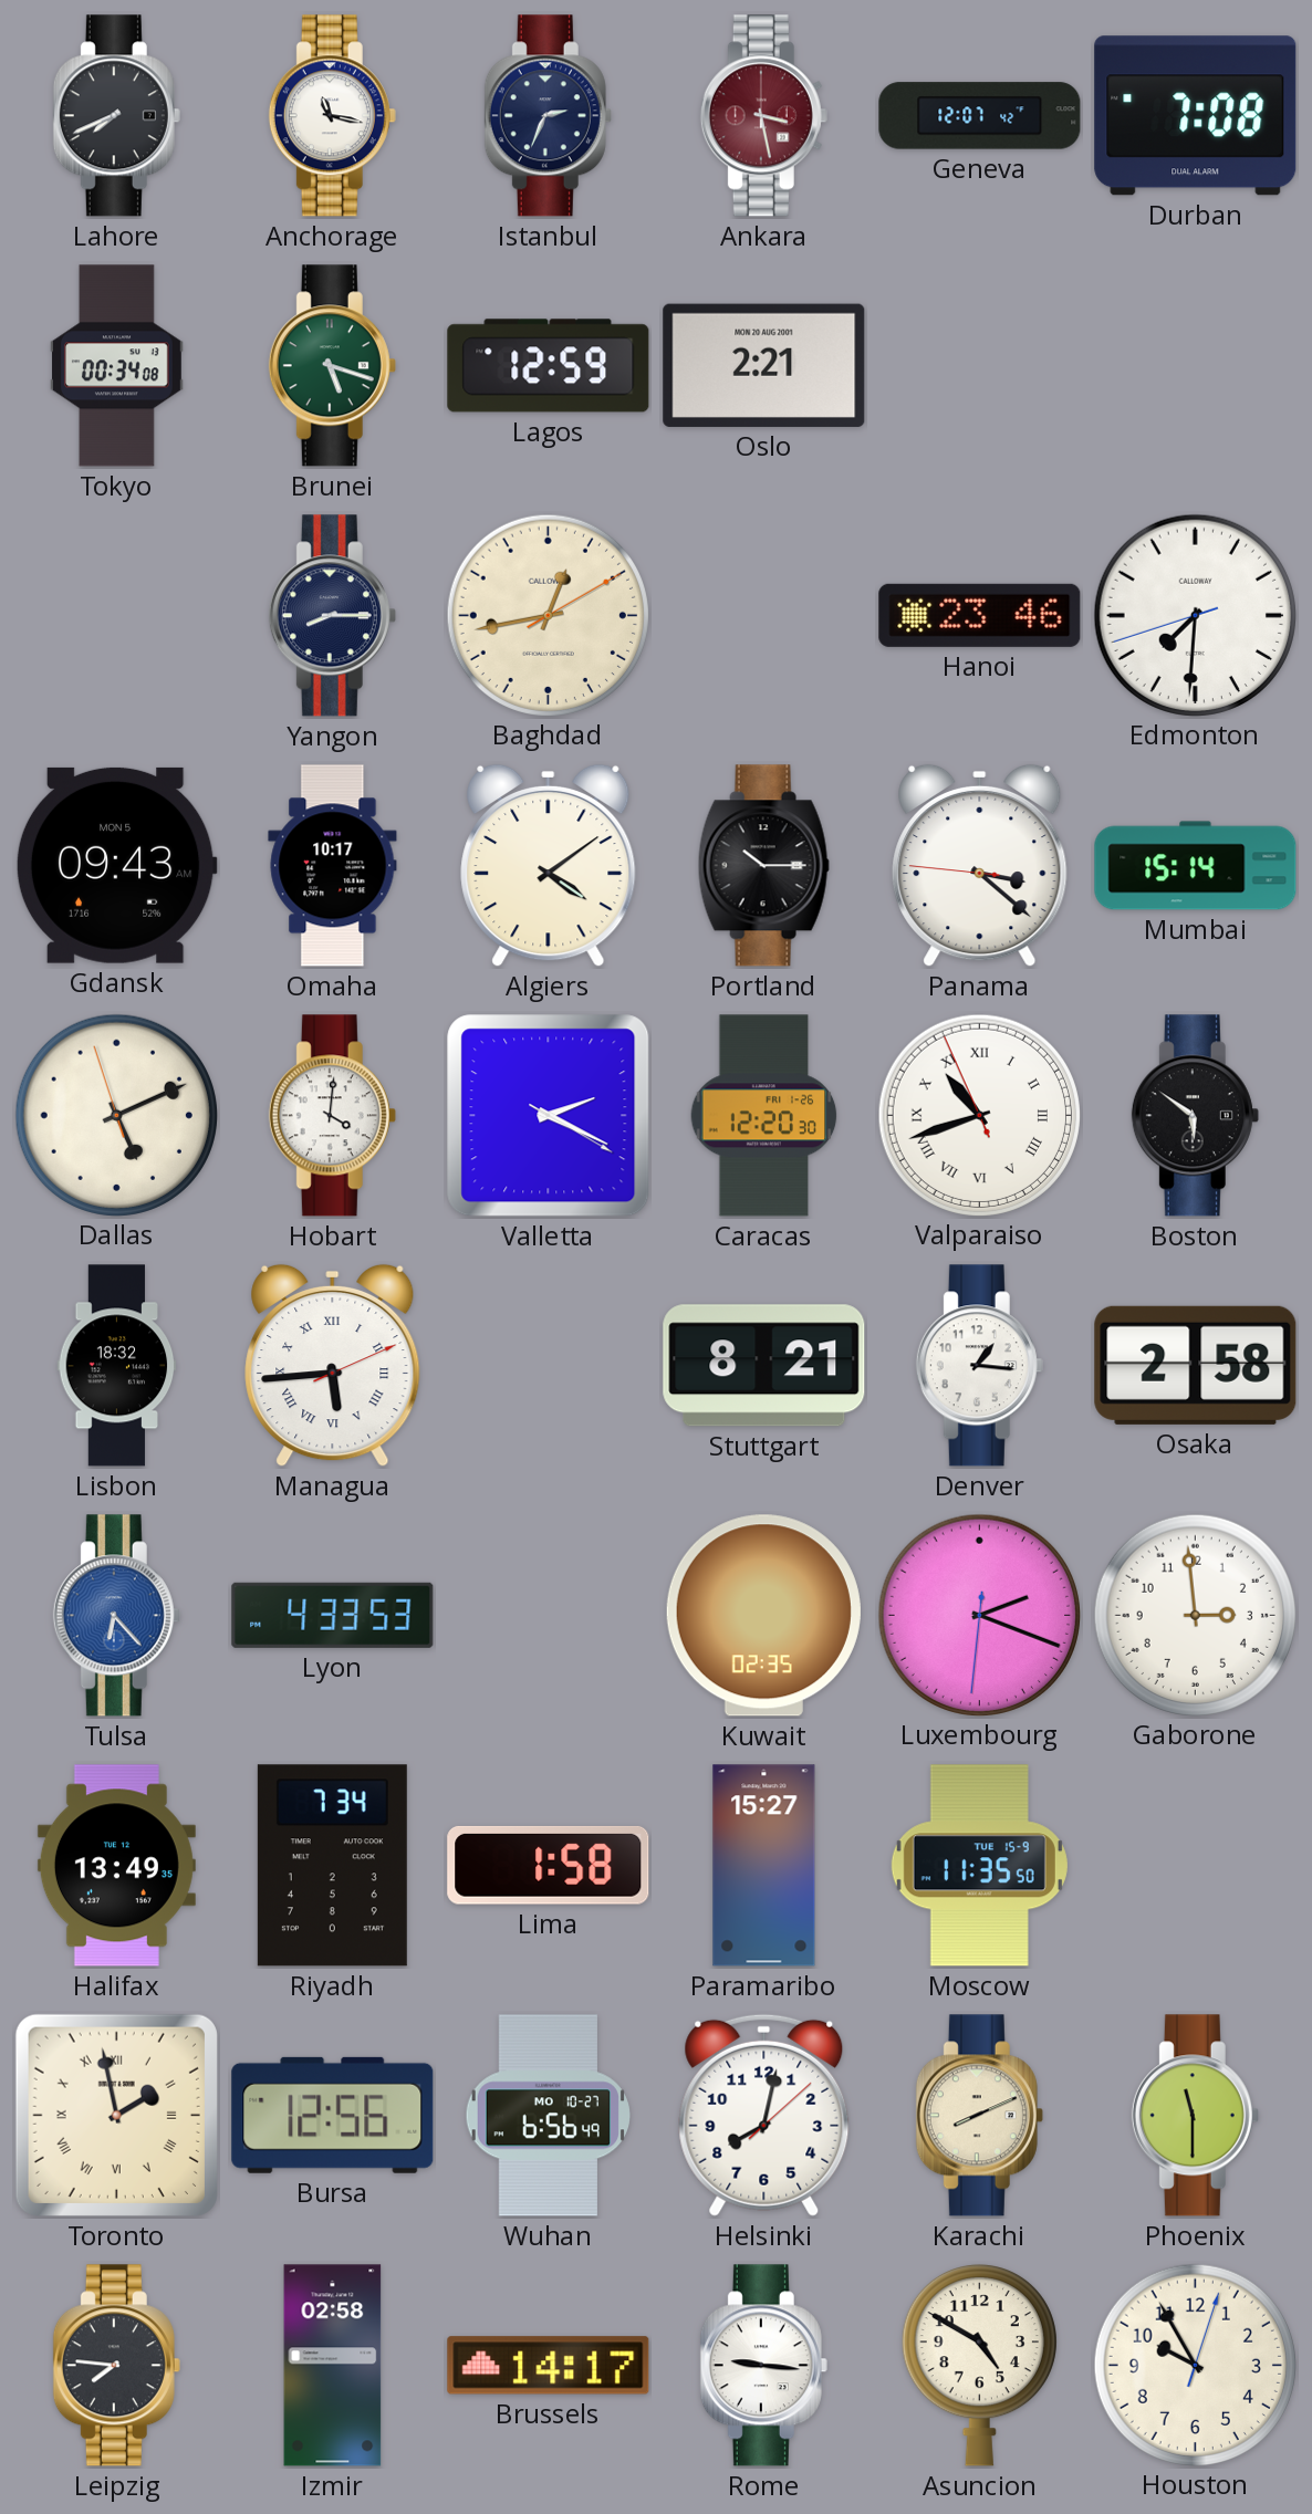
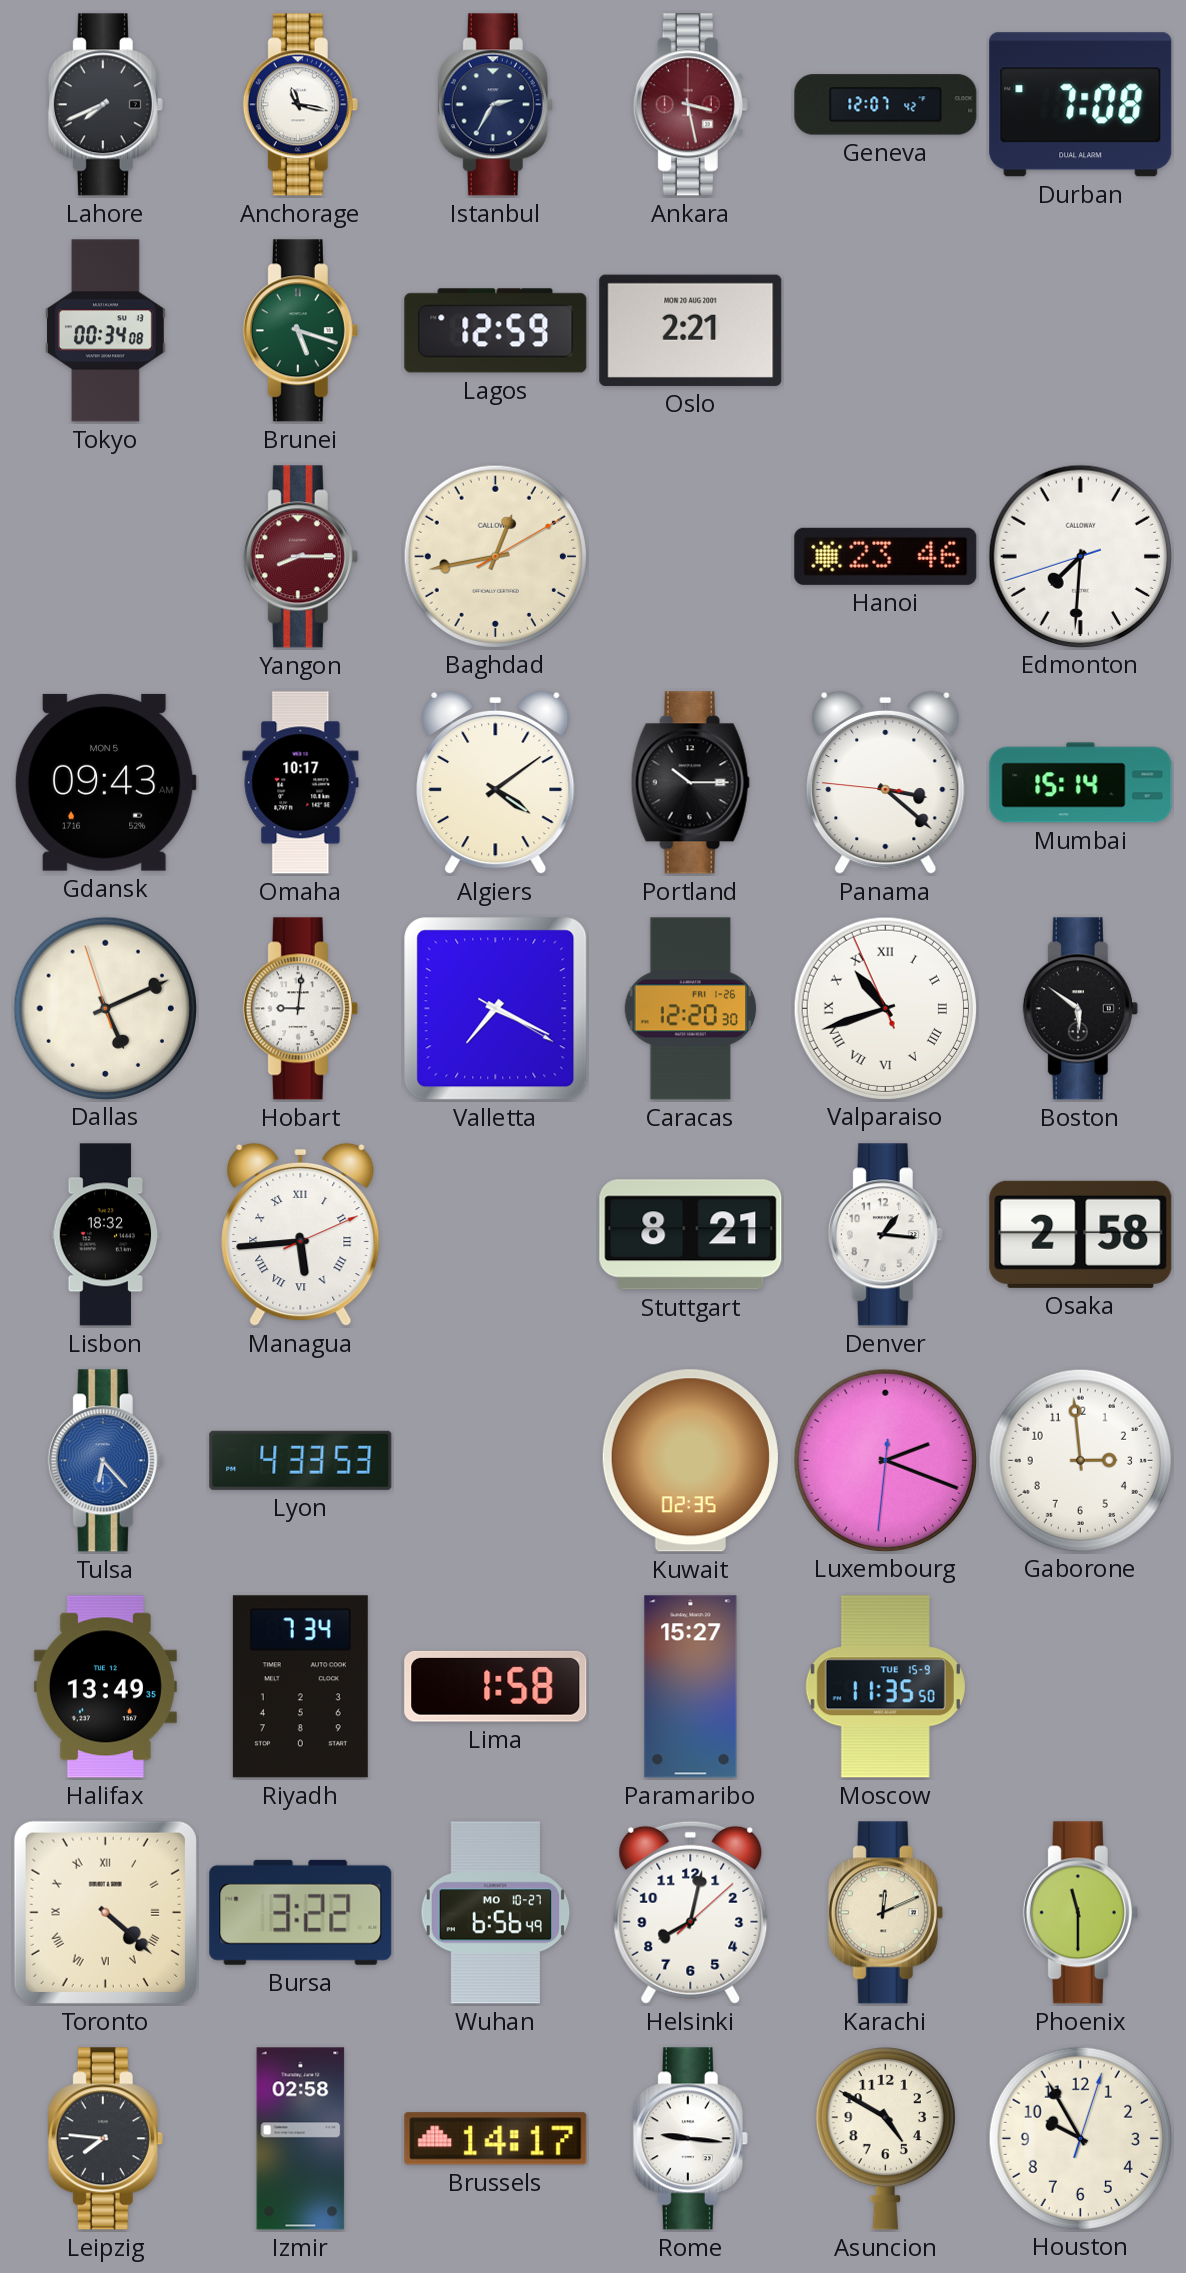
Istanbul: 2:34 -> 2:35
Yangon dial: navy -> burgundy
Hobart: 4:01 -> 9:01
Valletta: 2:19 -> 7:19
Toronto: 1:58 -> 4:22
Bursa: 12:56 -> 3:22
Karachi: 8:11 -> 12:11
